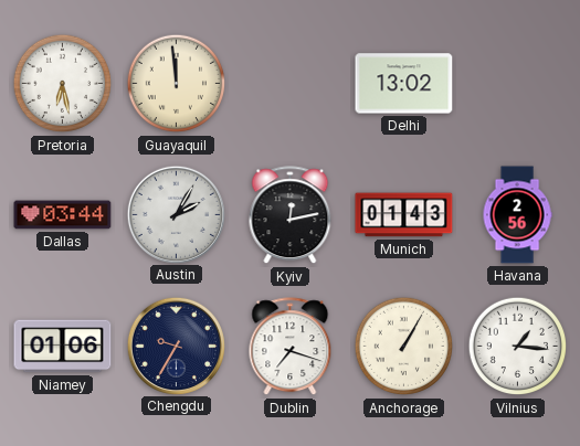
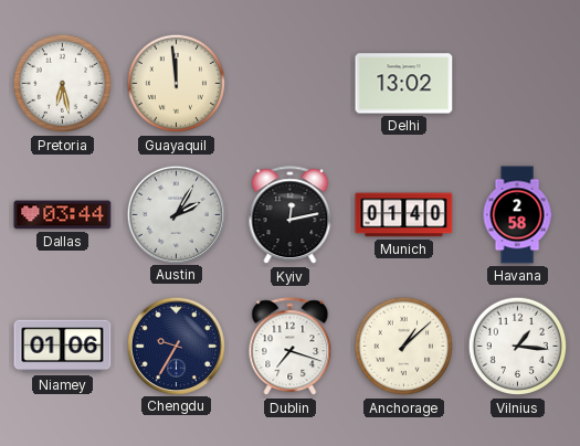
Munich: 01:43 -> 01:40
Havana: 2:56 -> 2:58
Anchorage: 1:05 -> 1:08
